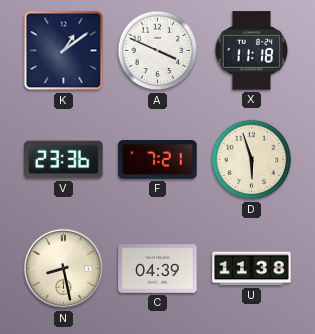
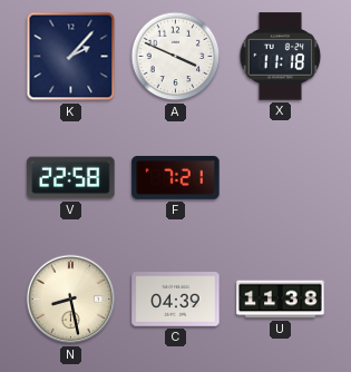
K: 1:09 -> 2:07
V: 23:36 -> 22:58
D: 5:57 -> none
